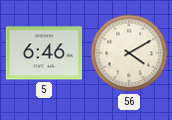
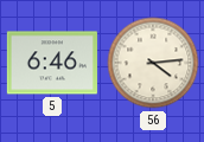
56: 4:10 -> 4:14
